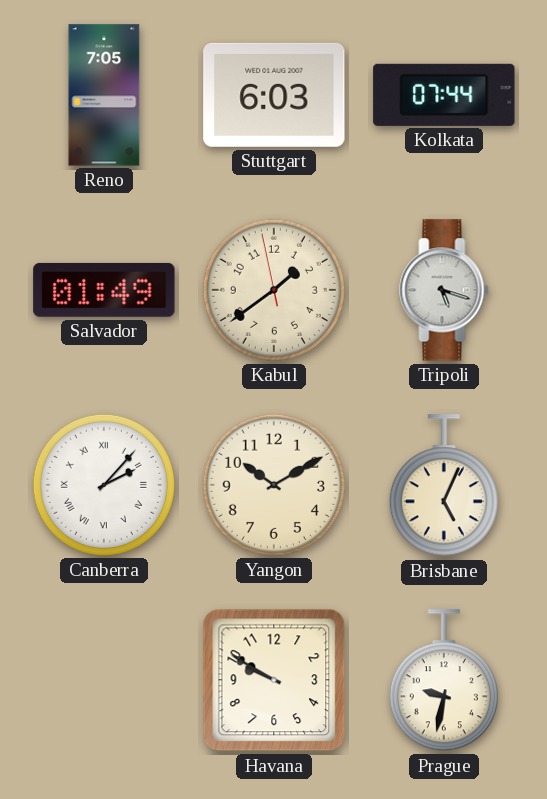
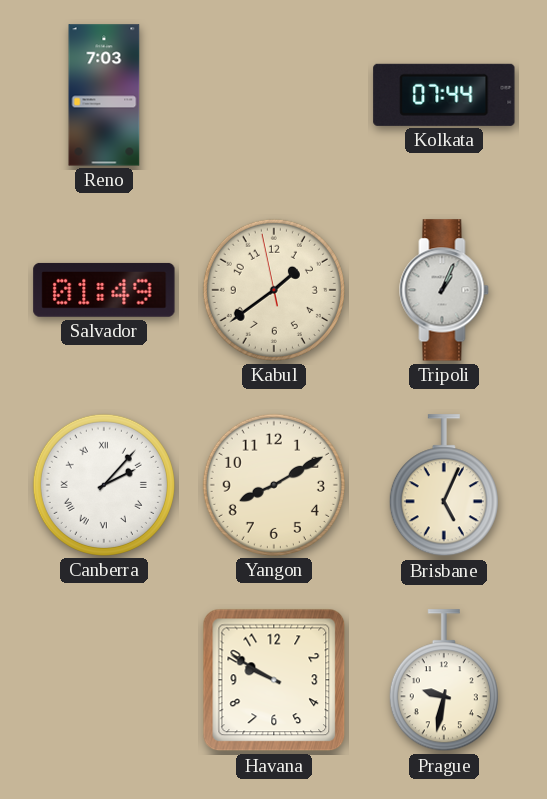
Reno: 7:05 -> 7:03
Stuttgart: 6:03 -> none
Tripoli: 5:18 -> 1:04
Yangon: 10:10 -> 8:10
